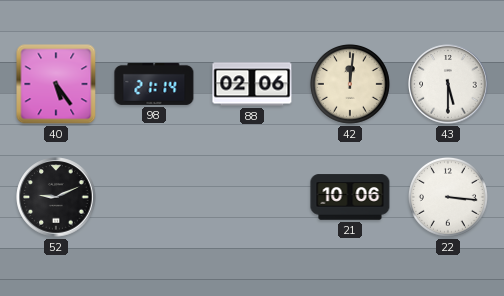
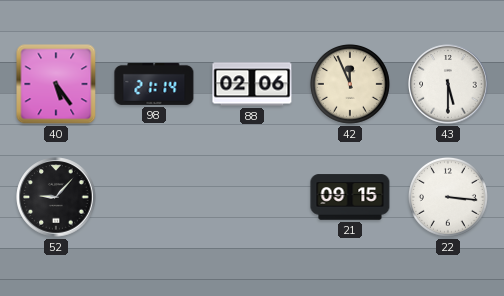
42: 12:01 -> 11:56
52: 9:11 -> 9:07
21: 10:06 -> 09:15
